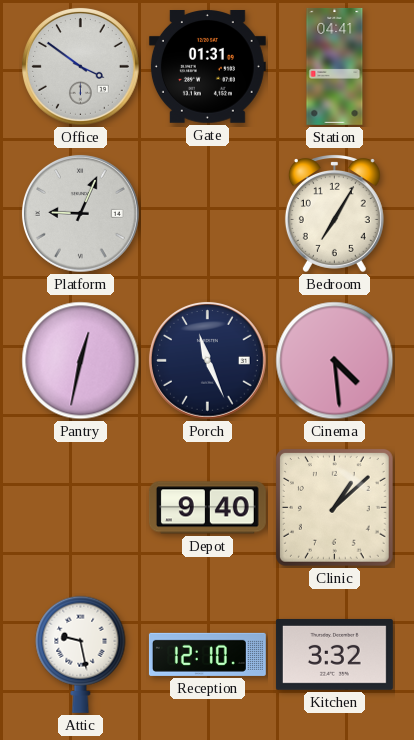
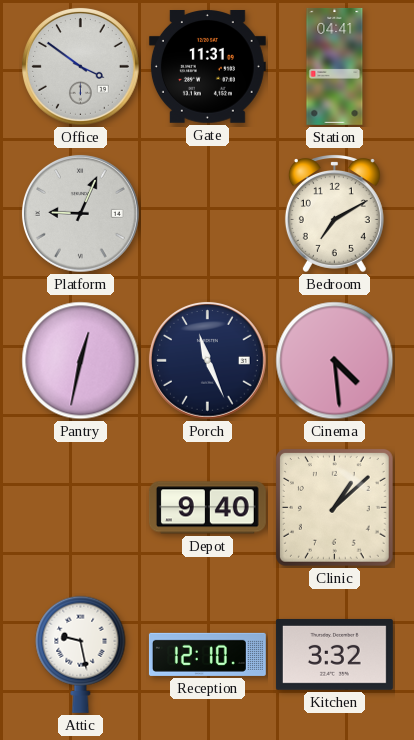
Gate: 01:31 -> 11:31
Bedroom: 7:05 -> 7:10
